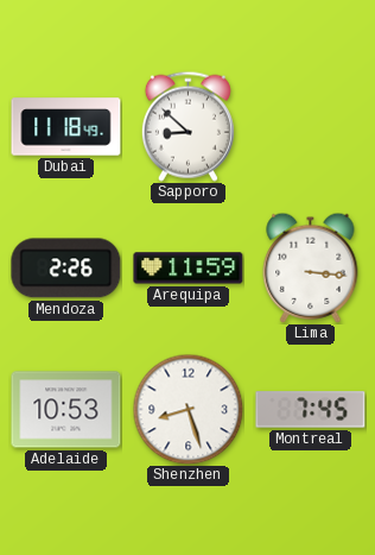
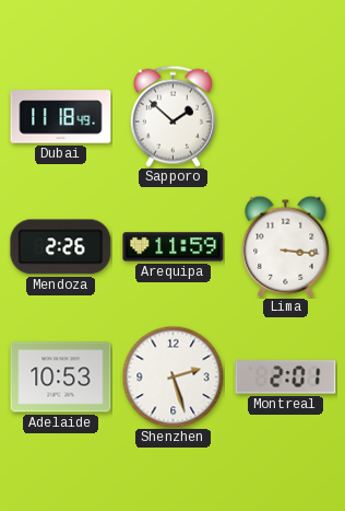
Sapporo: 8:52 -> 1:52
Shenzhen: 8:27 -> 2:27
Montreal: 7:45 -> 2:01
